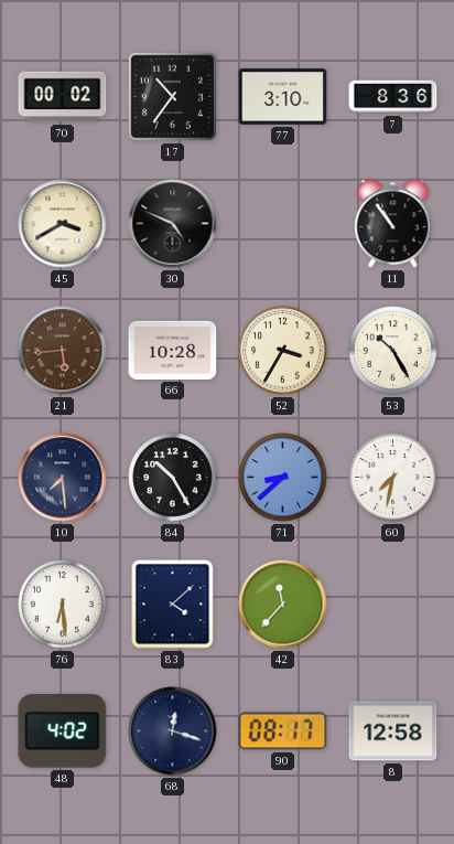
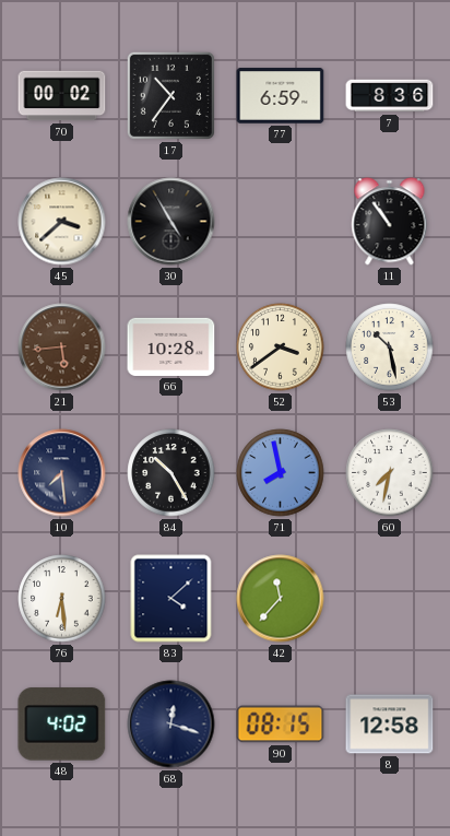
77: 3:10 -> 6:59
45: 3:40 -> 3:38
30: 4:49 -> 4:55
52: 3:35 -> 3:39
53: 10:25 -> 10:28
71: 8:38 -> 7:58
90: 08:17 -> 08:15
